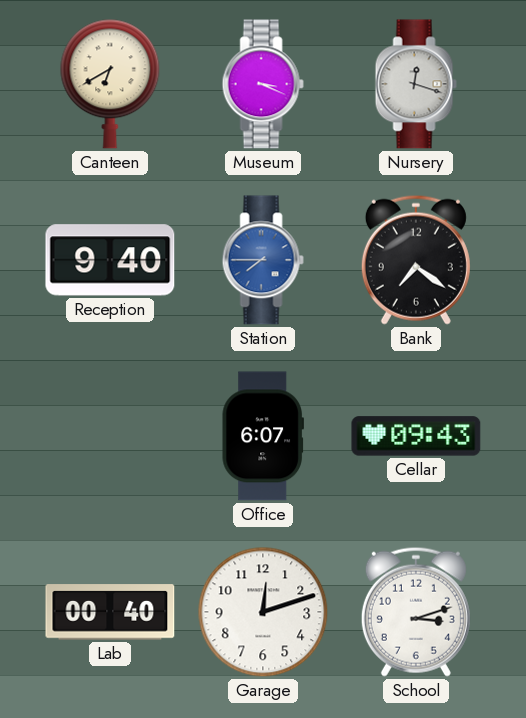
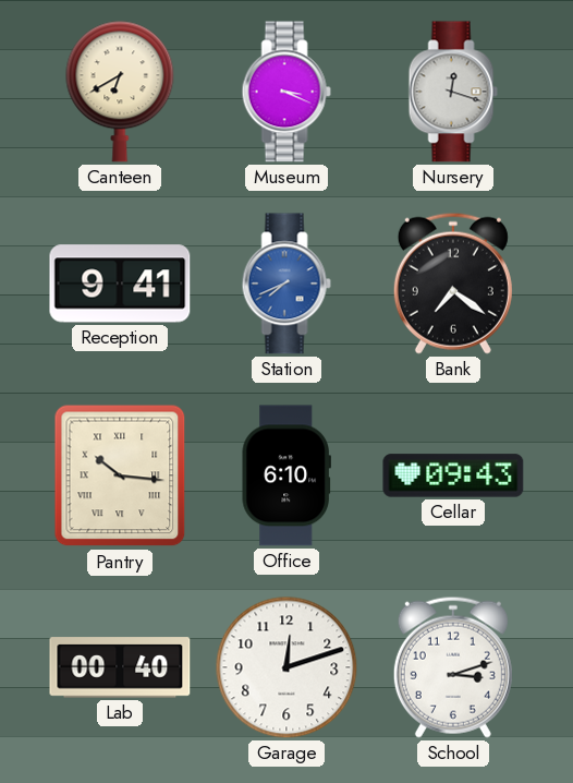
Reception: 9:40 -> 9:41
Station: 7:45 -> 7:41
Pantry: none -> 10:16
Office: 6:07 -> 6:10
